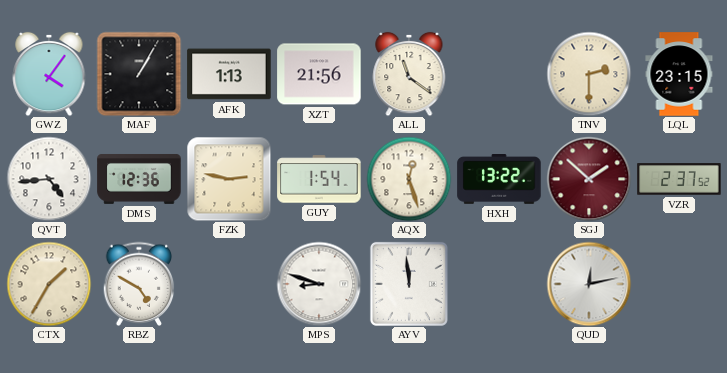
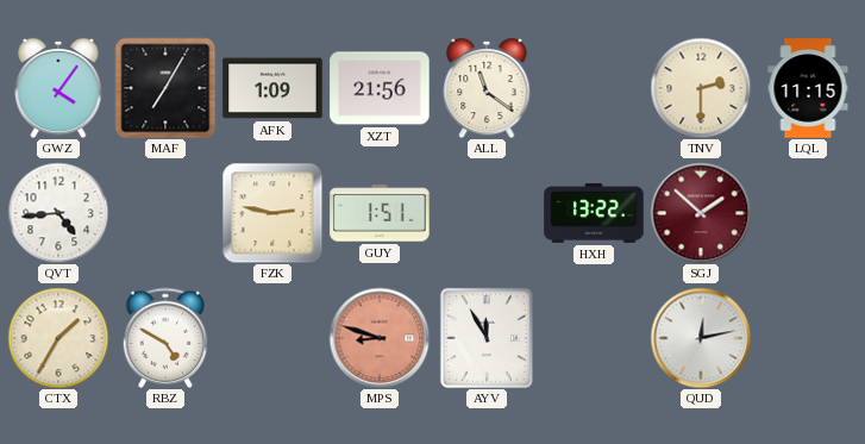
MAF: 1:05 -> 7:05
AFK: 1:13 -> 1:09
LQL: 23:15 -> 11:15
DMS: 12:36 -> none
GUY: 1:54 -> 1:51
AQX: 12:27 -> none
VZR: 2:37 -> none
MPS dial: white -> salmon
AYV: 11:59 -> 11:55
